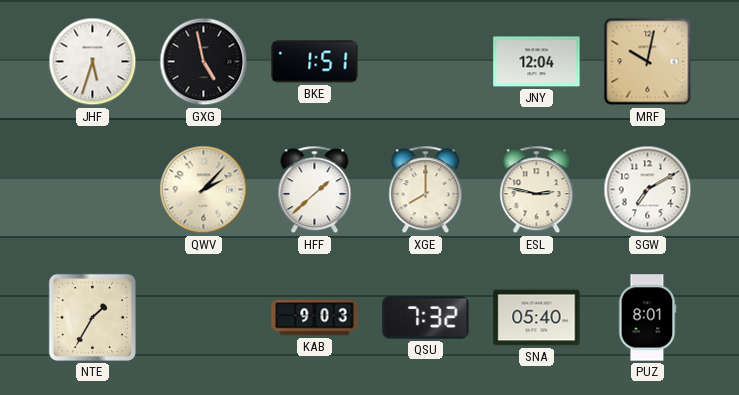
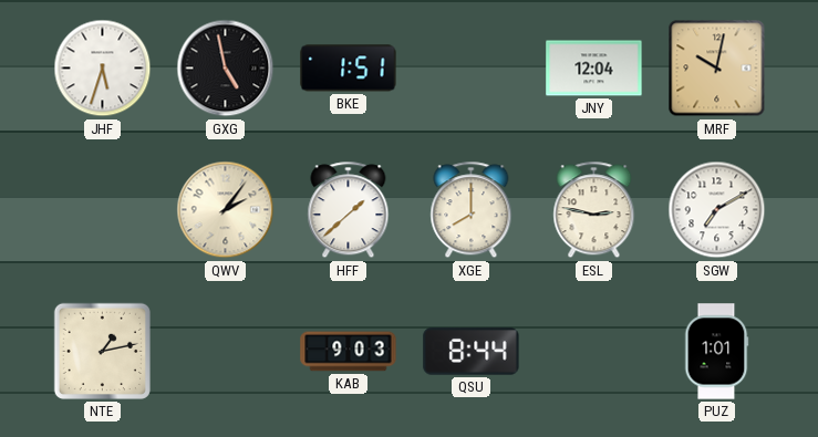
QWV: 2:07 -> 2:06
NTE: 1:35 -> 1:13
QSU: 7:32 -> 8:44
SNA: 05:40 -> none
PUZ: 8:01 -> 1:01
